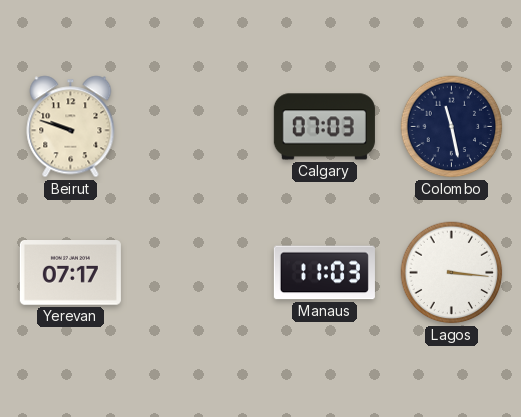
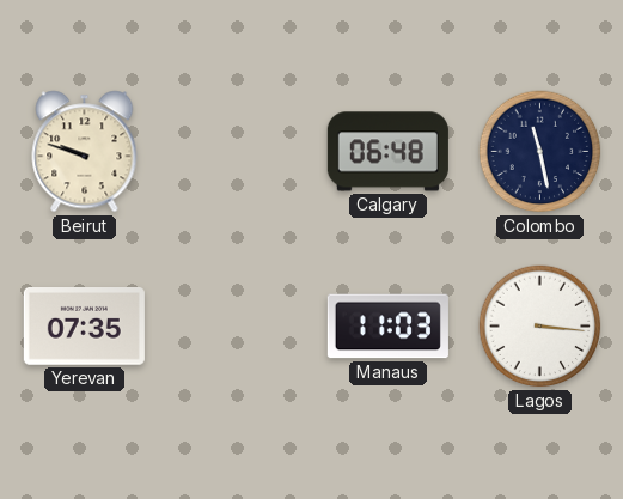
Calgary: 07:03 -> 06:48
Yerevan: 07:17 -> 07:35
